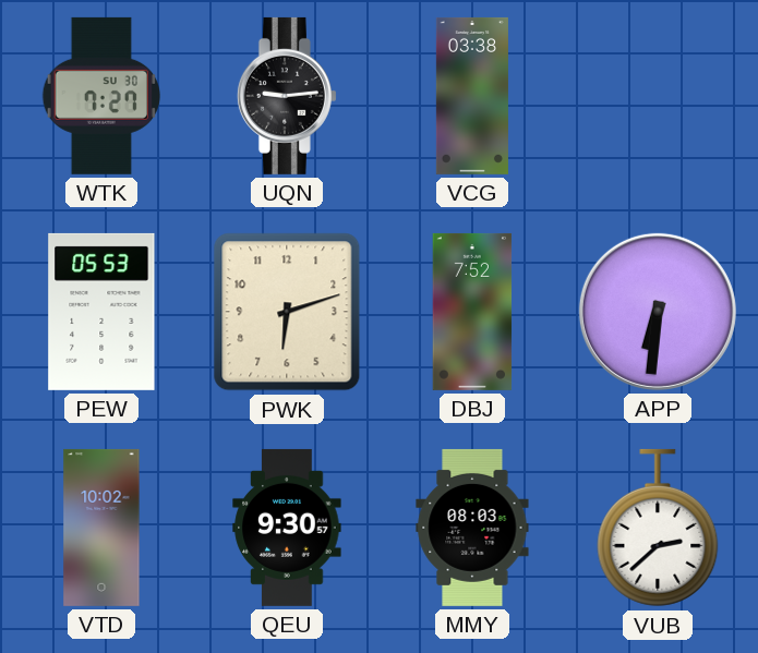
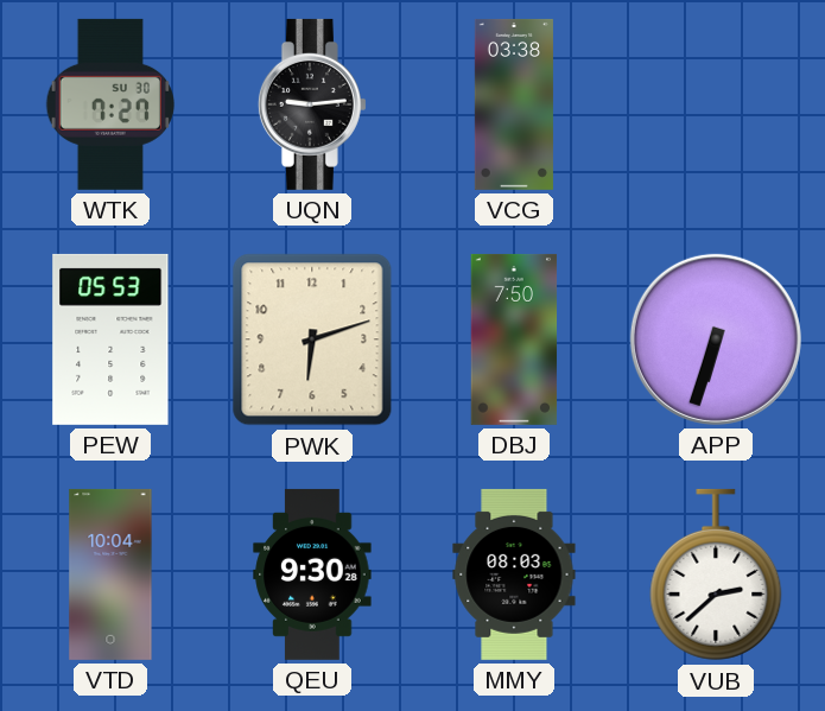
DBJ: 7:52 -> 7:50
APP: 6:31 -> 6:33
VTD: 10:02 -> 10:04
QEU: 9:30:57 -> 9:30:28
